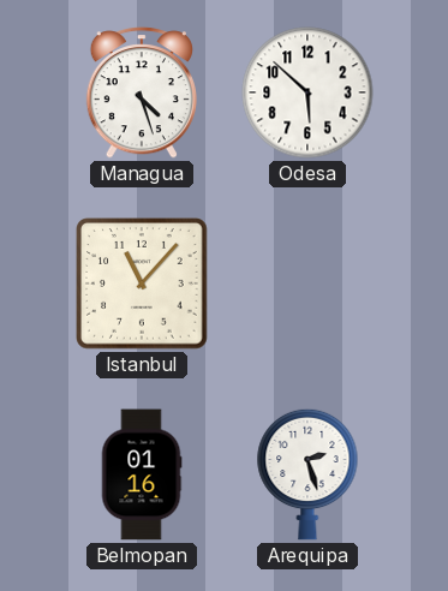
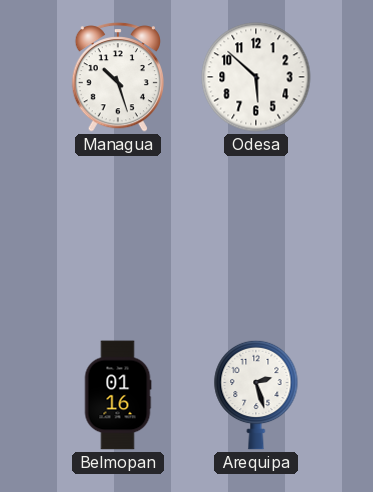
Managua: 4:27 -> 10:27
Istanbul: 11:07 -> none
